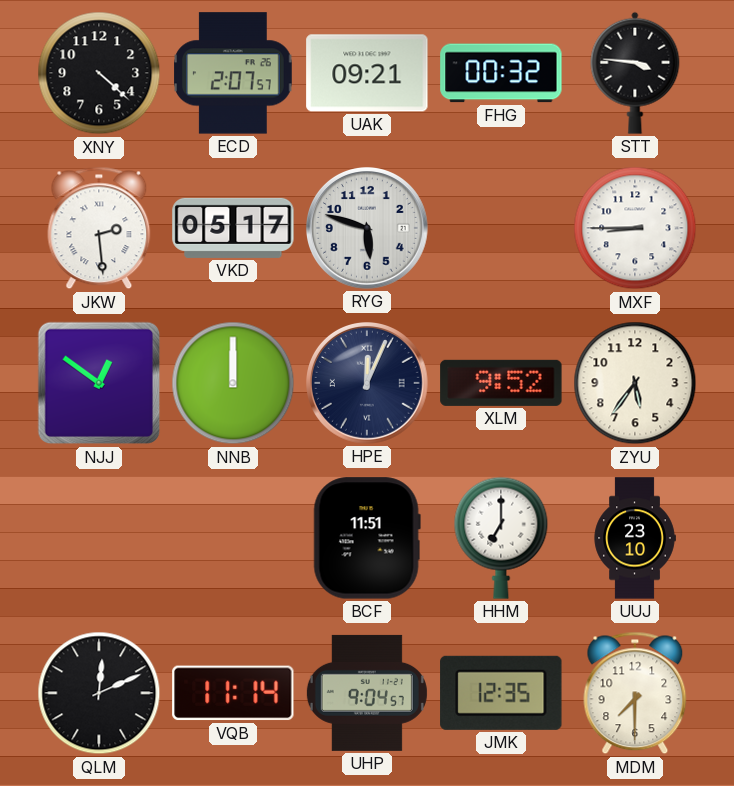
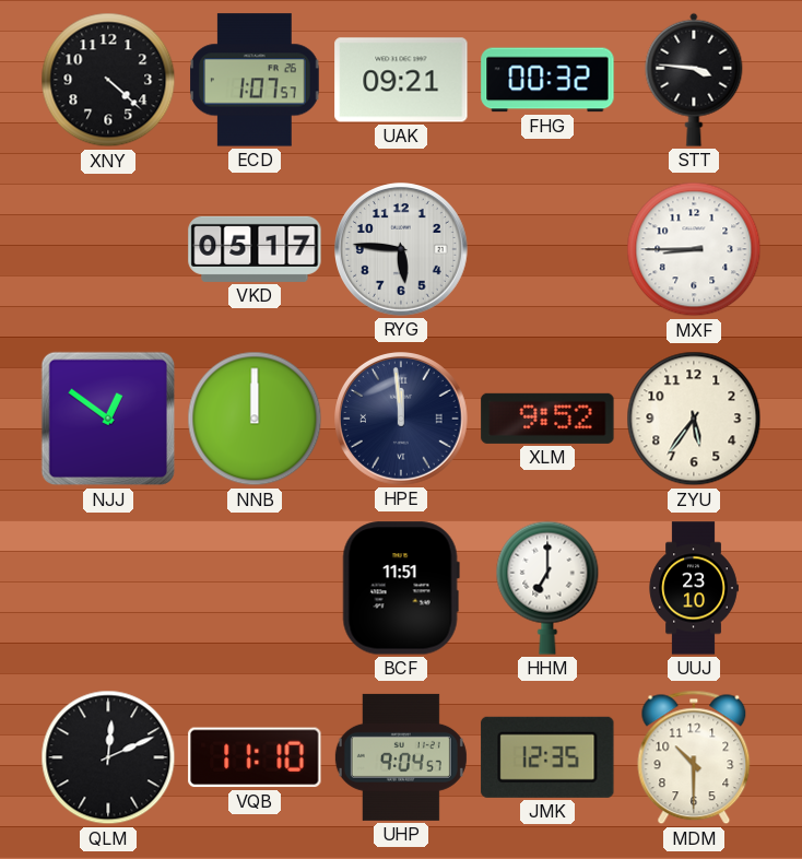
ECD: 2:07 -> 1:07
JKW: 2:29 -> none
RYG: 5:48 -> 5:46
HPE: 12:04 -> 11:59
VQB: 11:14 -> 11:10
MDM: 7:30 -> 10:30
